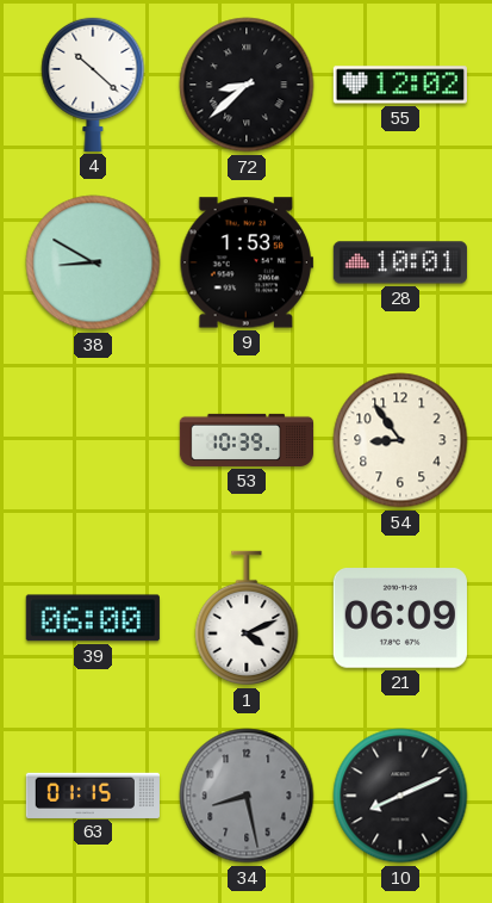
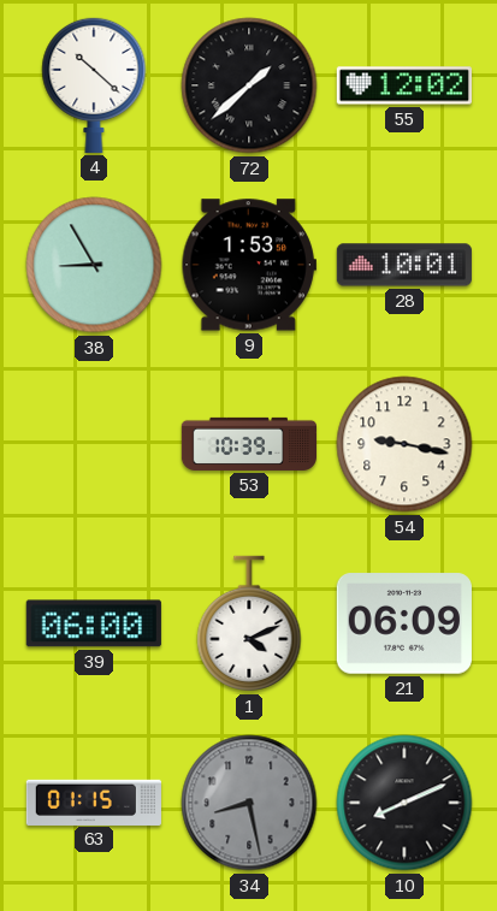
72: 8:38 -> 1:38
38: 8:50 -> 8:55
54: 8:54 -> 9:17
